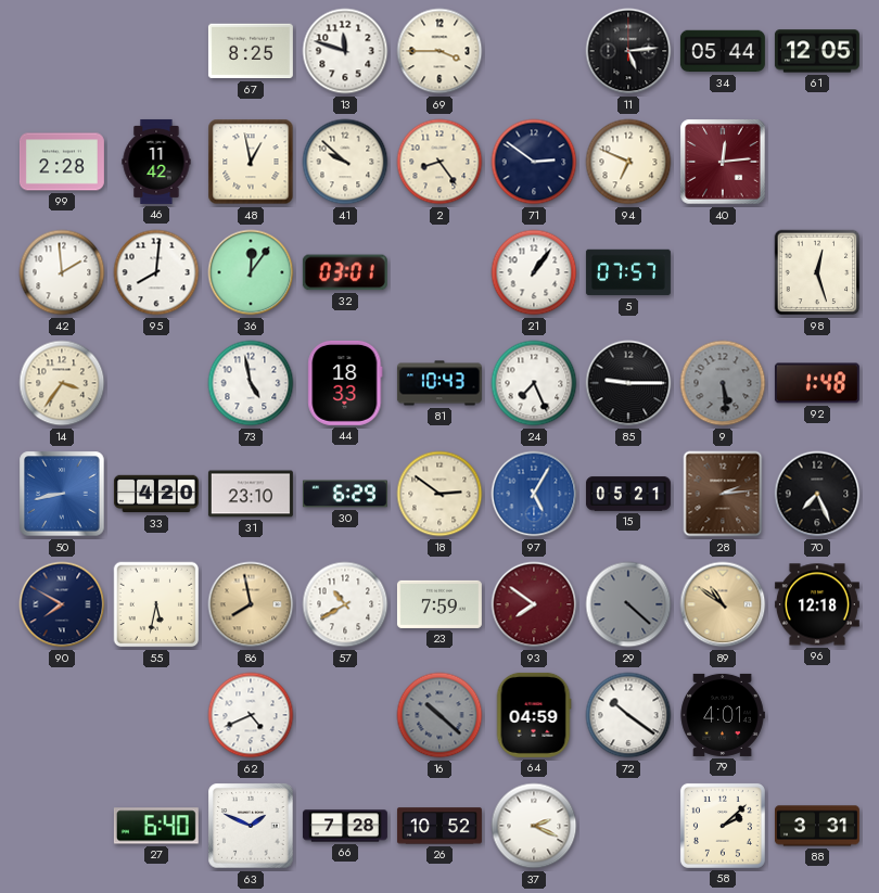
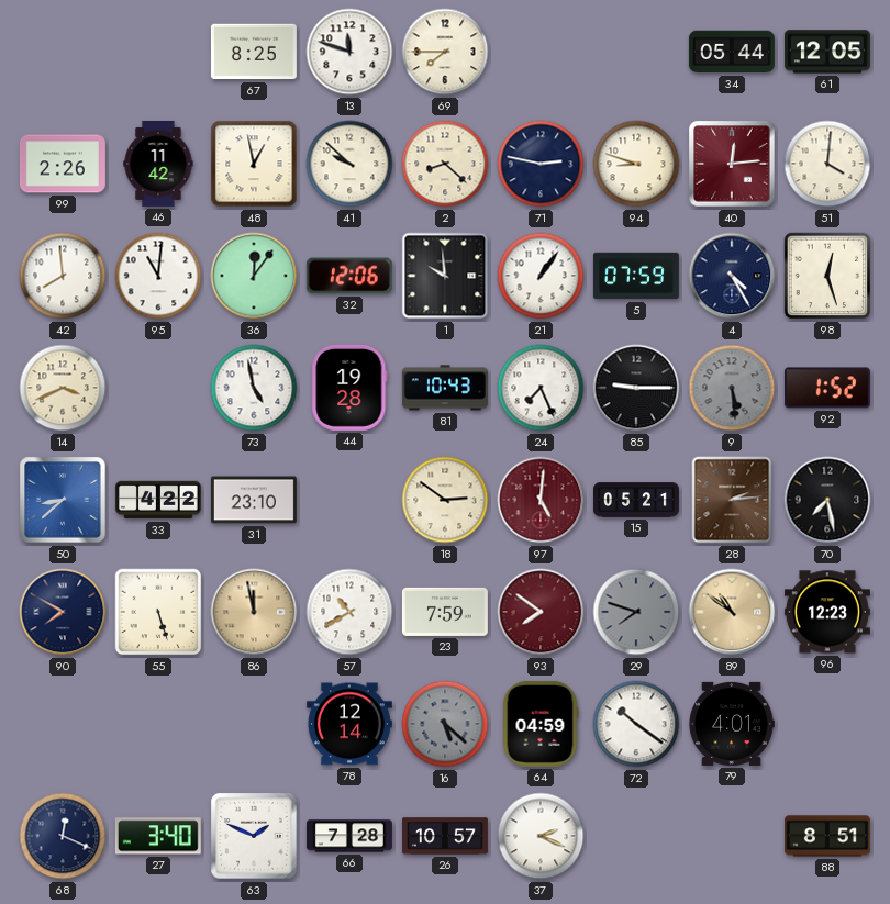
69: 3:45 -> 7:45
11: 5:14 -> none
99: 2:28 -> 2:26
2: 8:24 -> 8:22
71: 2:51 -> 2:47
94: 6:49 -> 8:48
51: none -> 4:01
42: 1:59 -> 7:59
95: 8:01 -> 11:01
32: 03:01 -> 12:06
1: none -> 9:59
5: 07:57 -> 07:59
4: none -> 4:25
14: 3:36 -> 3:41
44: 18:33 -> 19:28
92: 1:48 -> 1:52
50: 8:43 -> 8:38
33: 4:20 -> 4:22
30: 6:29 -> none
97: 5:05 -> 5:01
97 dial: blue -> burgundy
70: 7:26 -> 7:28
55: 5:32 -> 5:27
86: 7:58 -> 11:58
29: 4:22 -> 7:48
96: 12:18 -> 12:23
62: 4:41 -> none
78: none -> 12:14
16: 10:22 -> 5:22
68: none -> 12:19
27: 6:40 -> 3:40
26: 10:52 -> 10:57
58: 2:08 -> none
88: 3:31 -> 8:51
